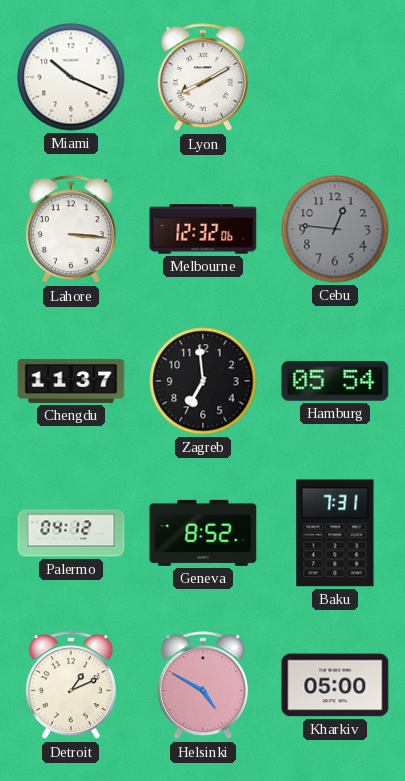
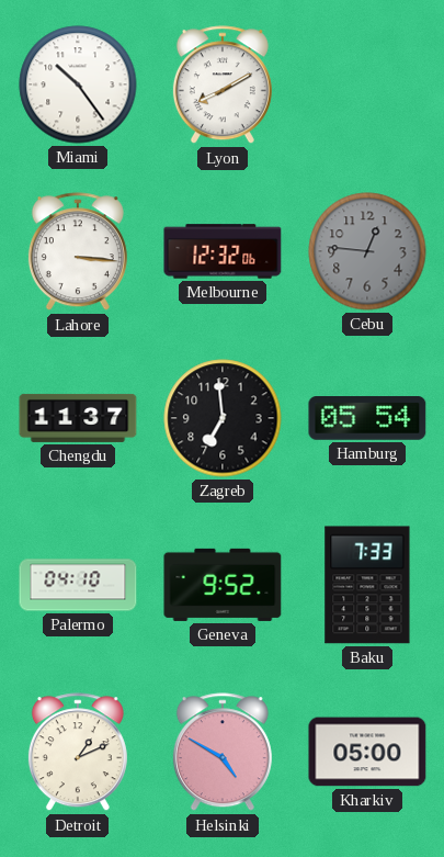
Miami: 10:19 -> 10:24
Palermo: 04:12 -> 04:10
Geneva: 8:52 -> 9:52
Baku: 7:31 -> 7:33
